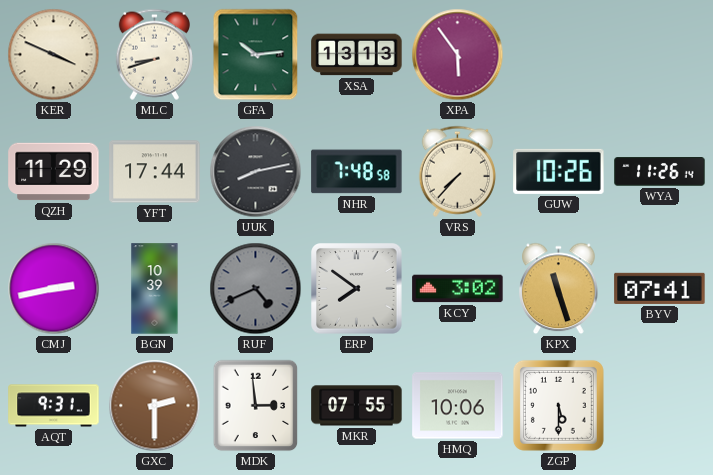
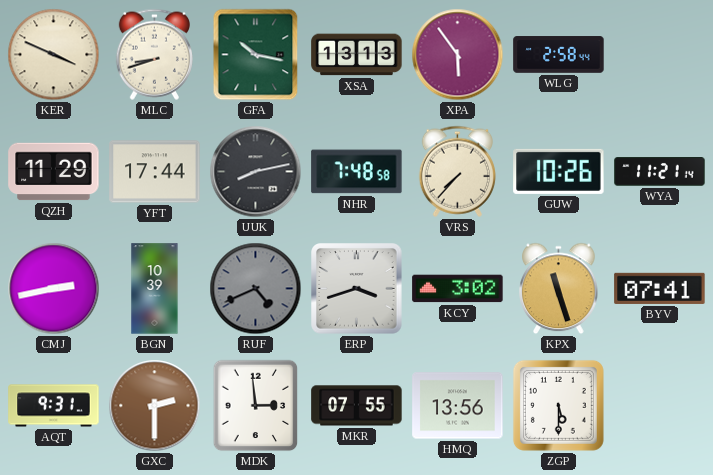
GFA: 10:14 -> 10:17
WLG: none -> 2:58
WYA: 11:26 -> 11:21
ERP: 7:51 -> 3:42
HMQ: 10:06 -> 13:56
